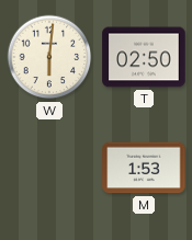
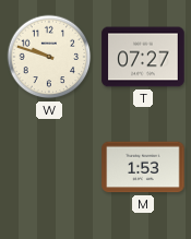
W: 6:01 -> 9:48
T: 02:50 -> 07:27
